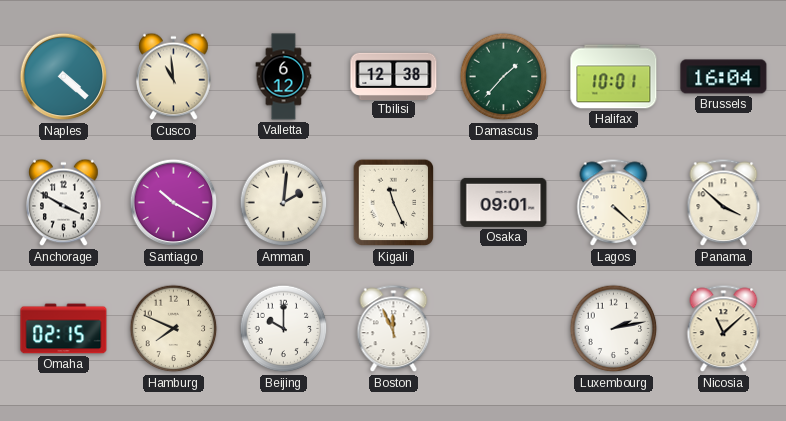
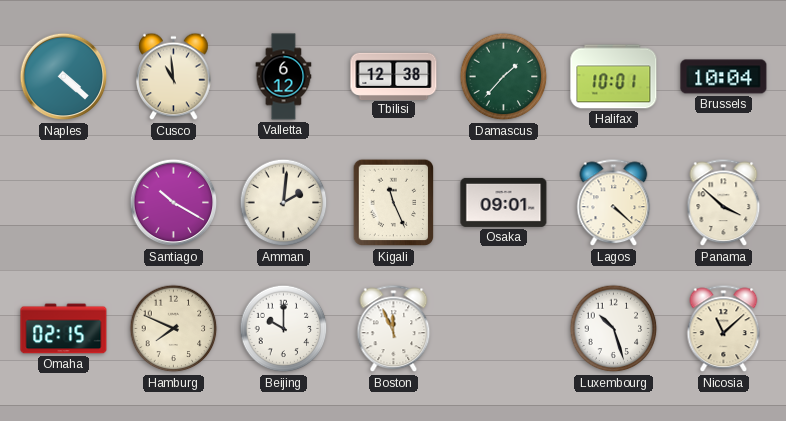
Brussels: 16:04 -> 10:04
Anchorage: 3:50 -> none
Luxembourg: 2:13 -> 10:27
